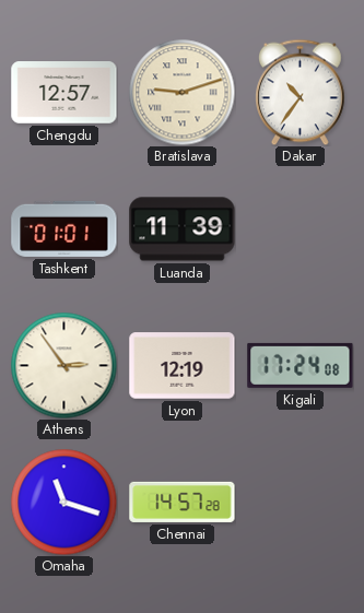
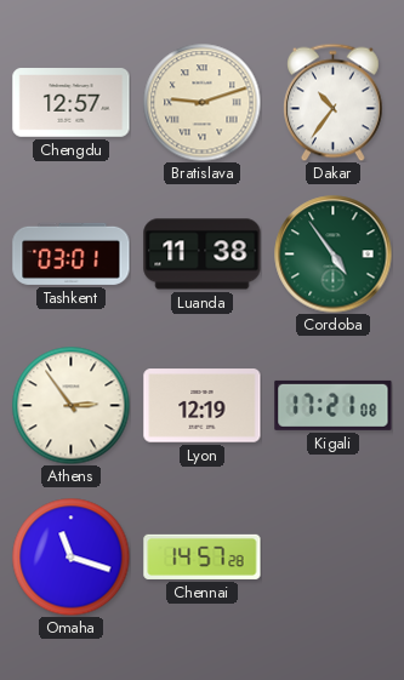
Tashkent: 01:01 -> 03:01
Luanda: 11:39 -> 11:38
Cordoba: none -> 4:54
Kigali: 17:24 -> 17:21
